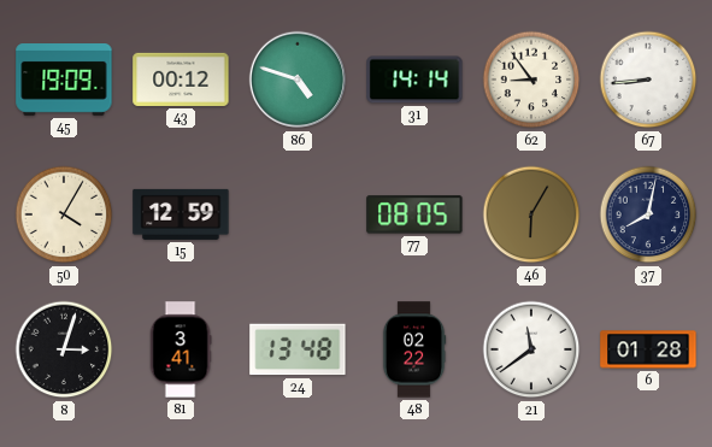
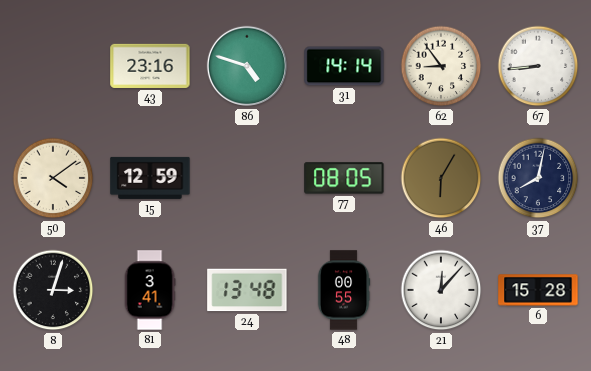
45: 19:09 -> none
43: 00:12 -> 23:16
50: 4:05 -> 4:09
48: 02:22 -> 00:55
21: 11:39 -> 12:07
6: 01:28 -> 15:28
